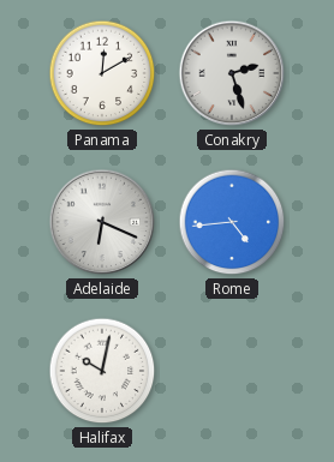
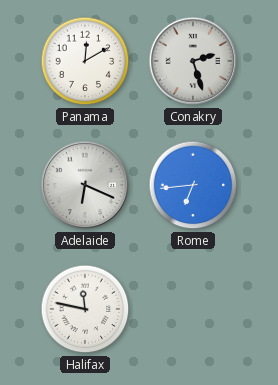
Rome: 4:44 -> 6:44
Halifax: 10:02 -> 11:47
